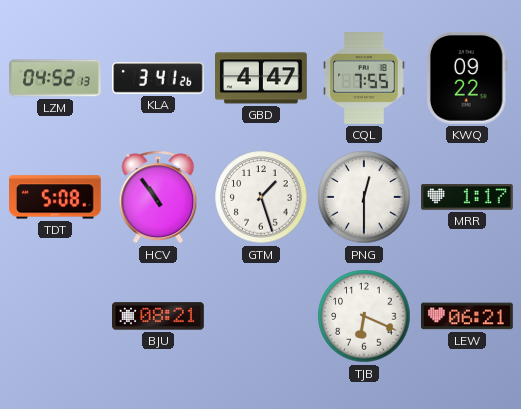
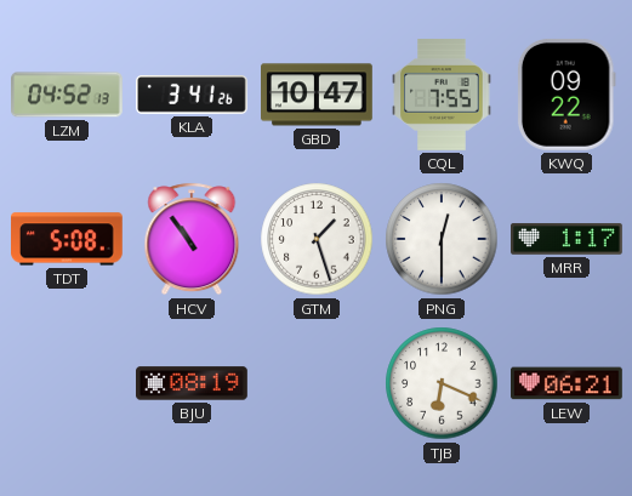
GBD: 4:47 -> 10:47
BJU: 08:21 -> 08:19
